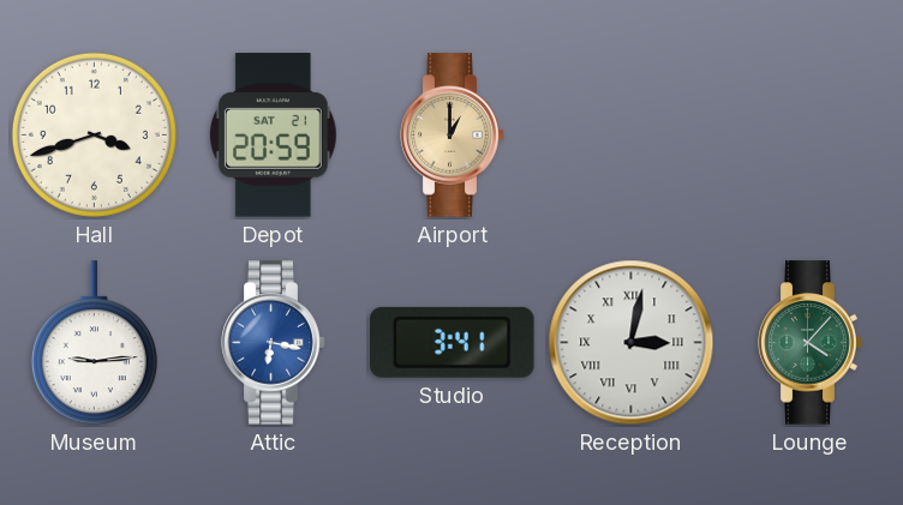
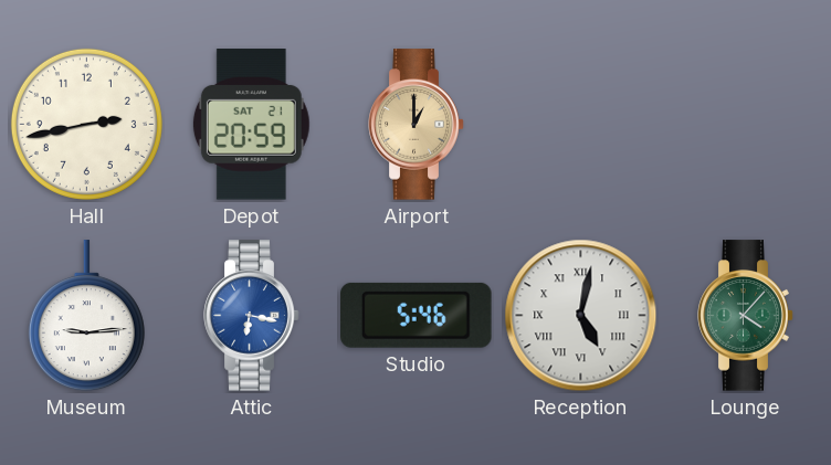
Hall: 3:42 -> 2:43
Studio: 3:41 -> 5:46
Reception: 3:02 -> 5:02
